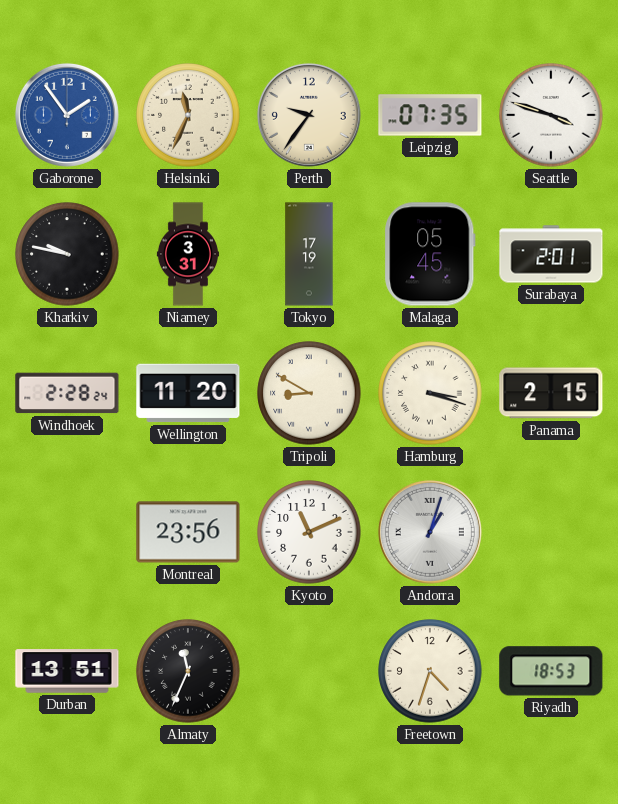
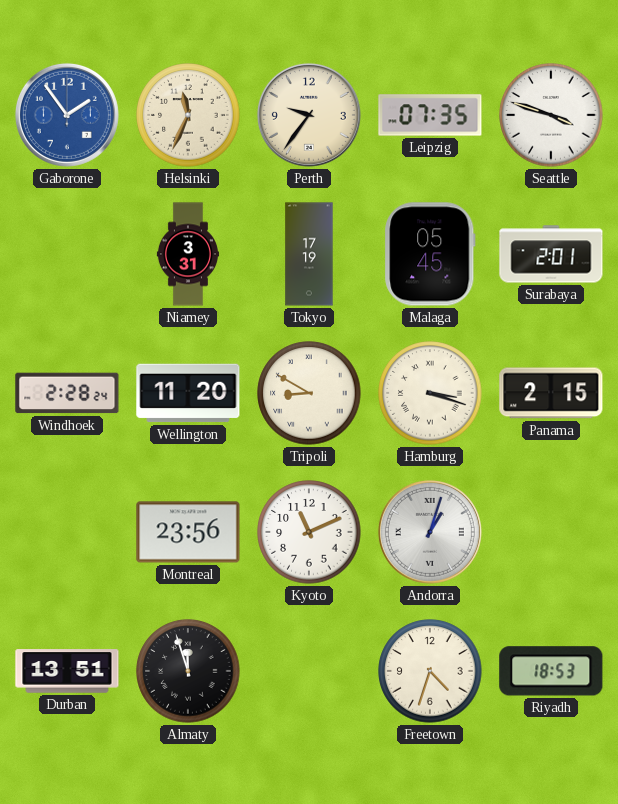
Kharkiv: 9:47 -> none
Almaty: 11:34 -> 11:57
